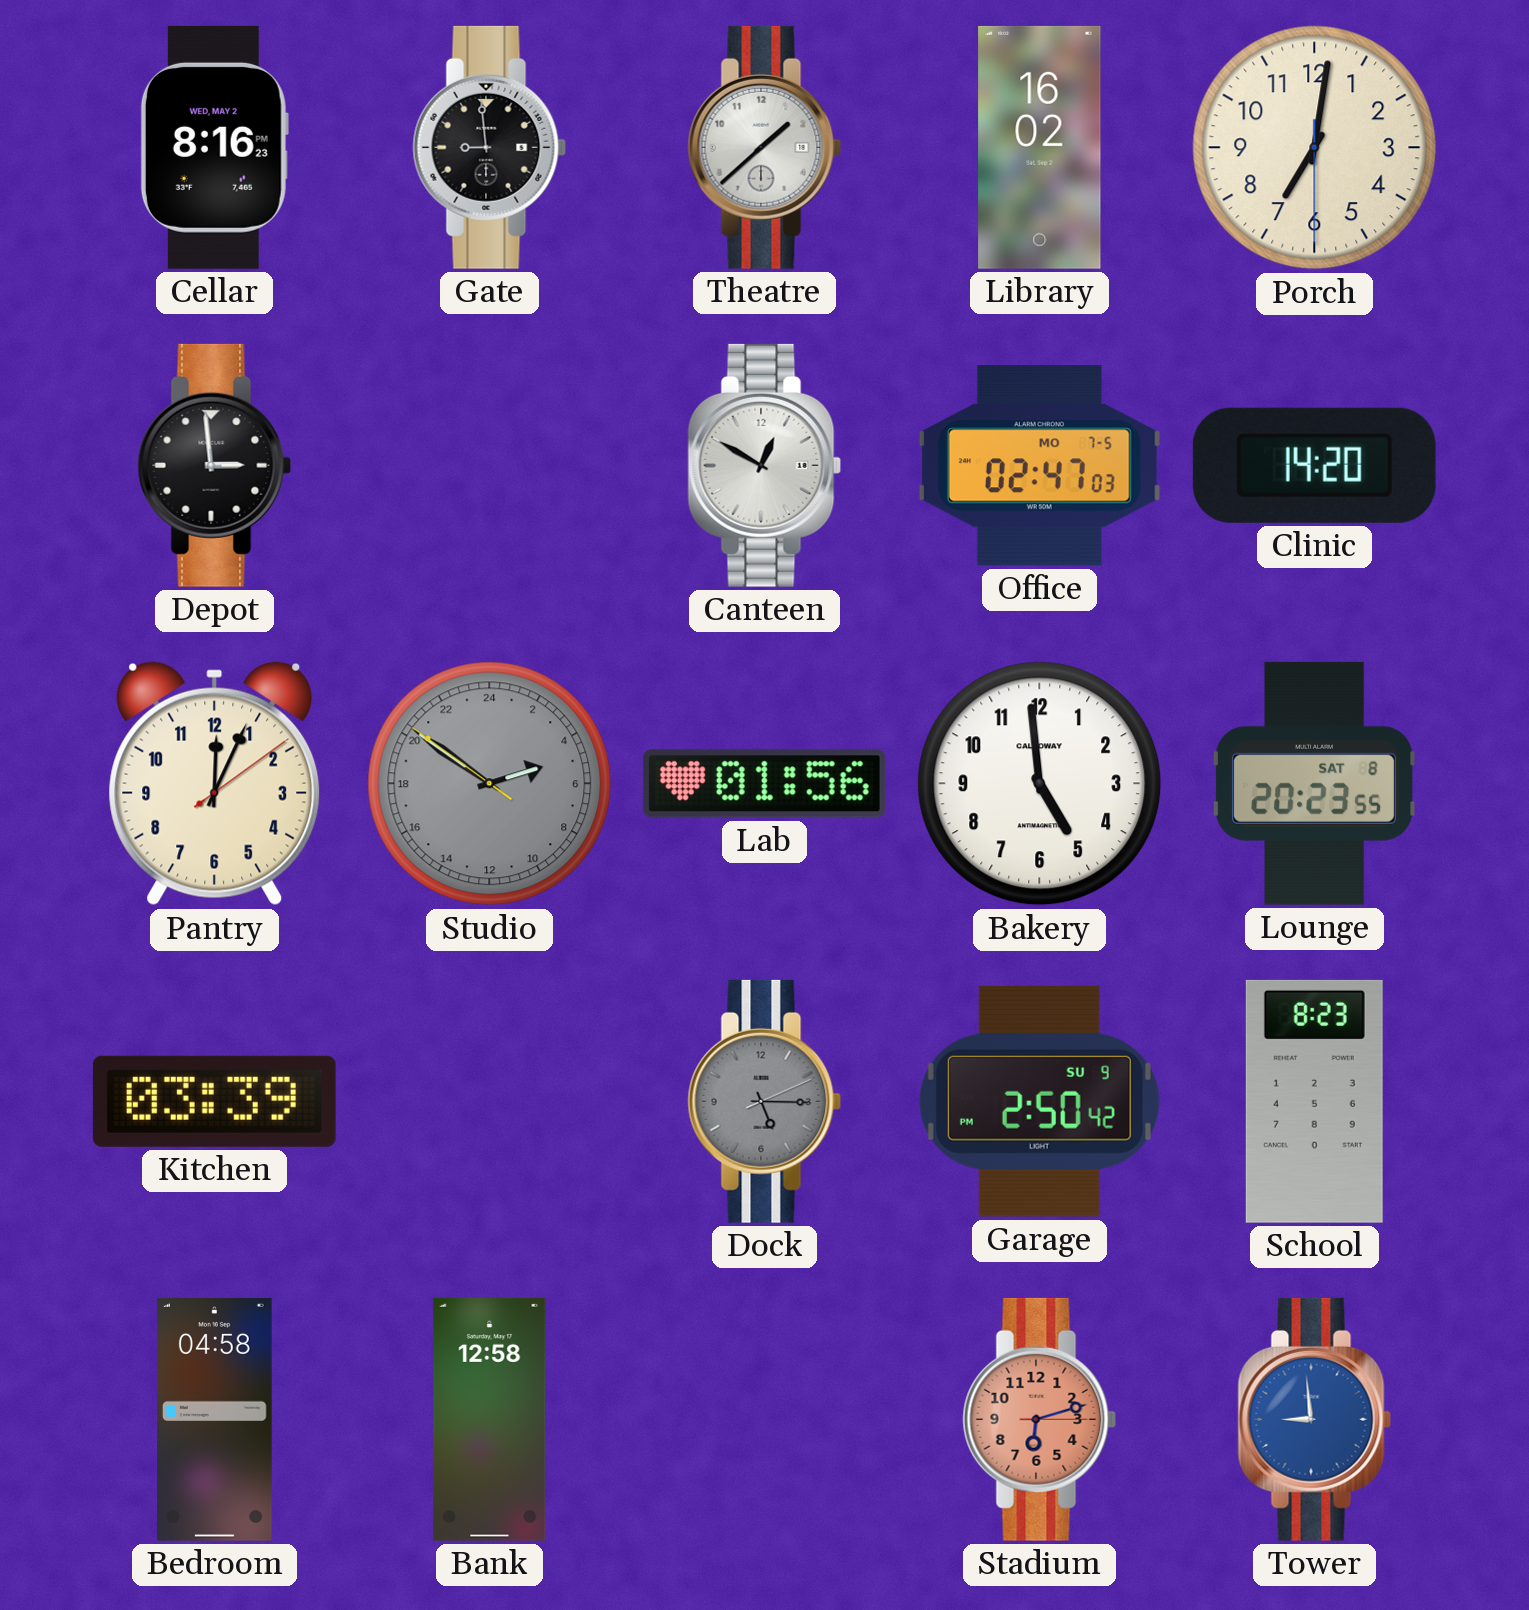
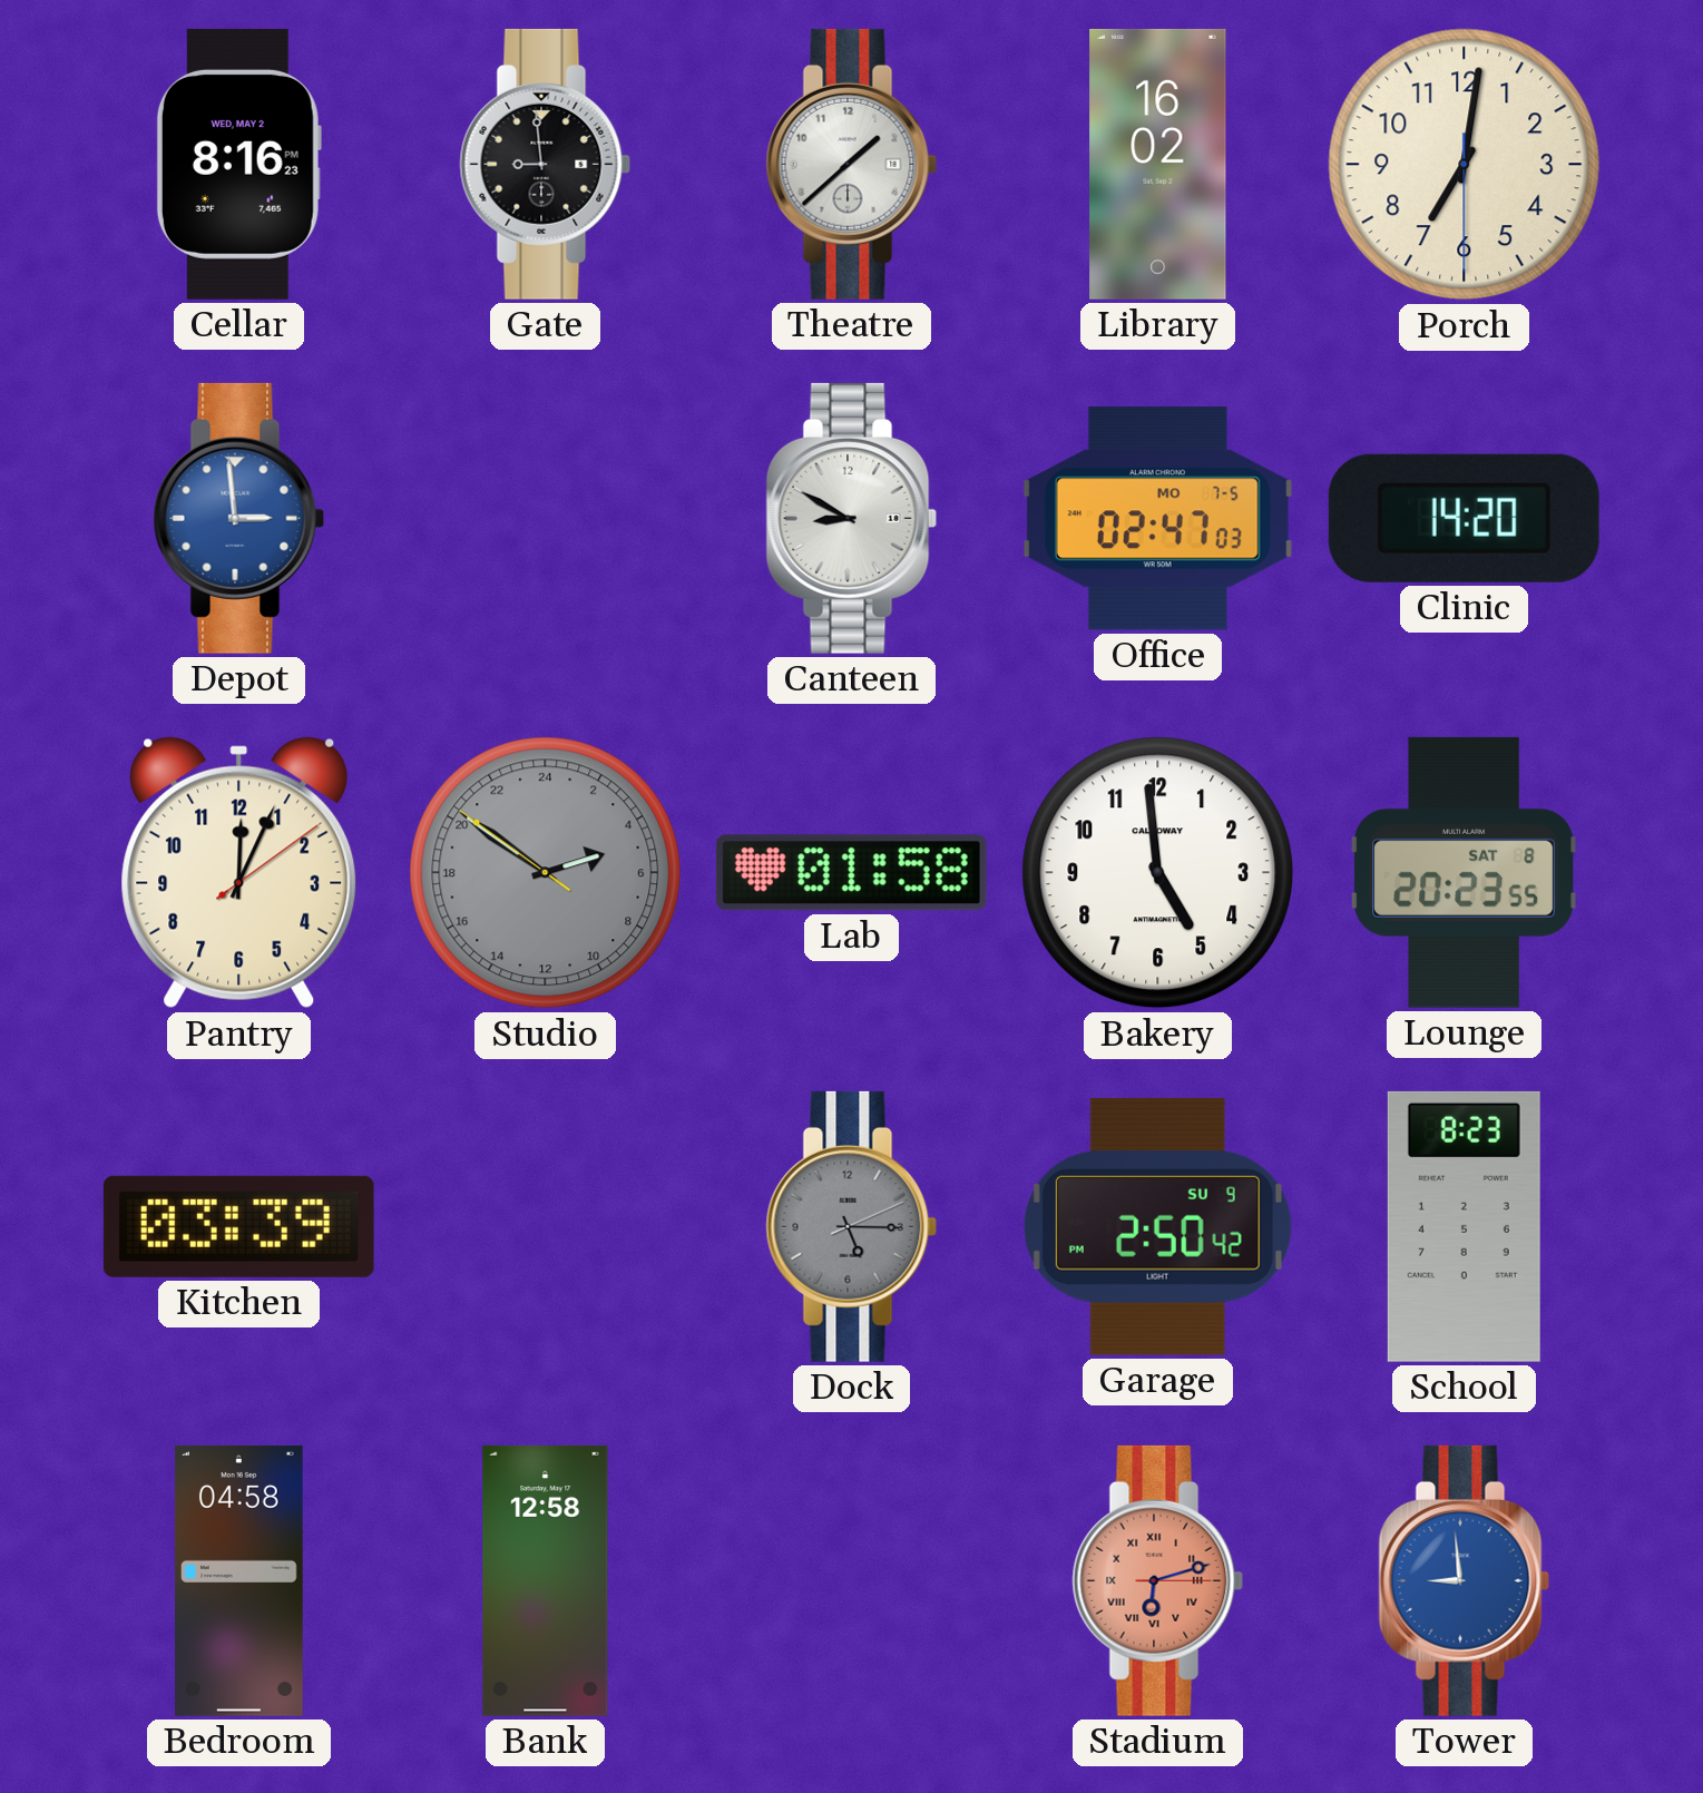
Depot dial: black -> blue
Canteen: 12:50 -> 8:50
Lab: 01:56 -> 01:58
Stadium numerals: Arabic -> Roman
